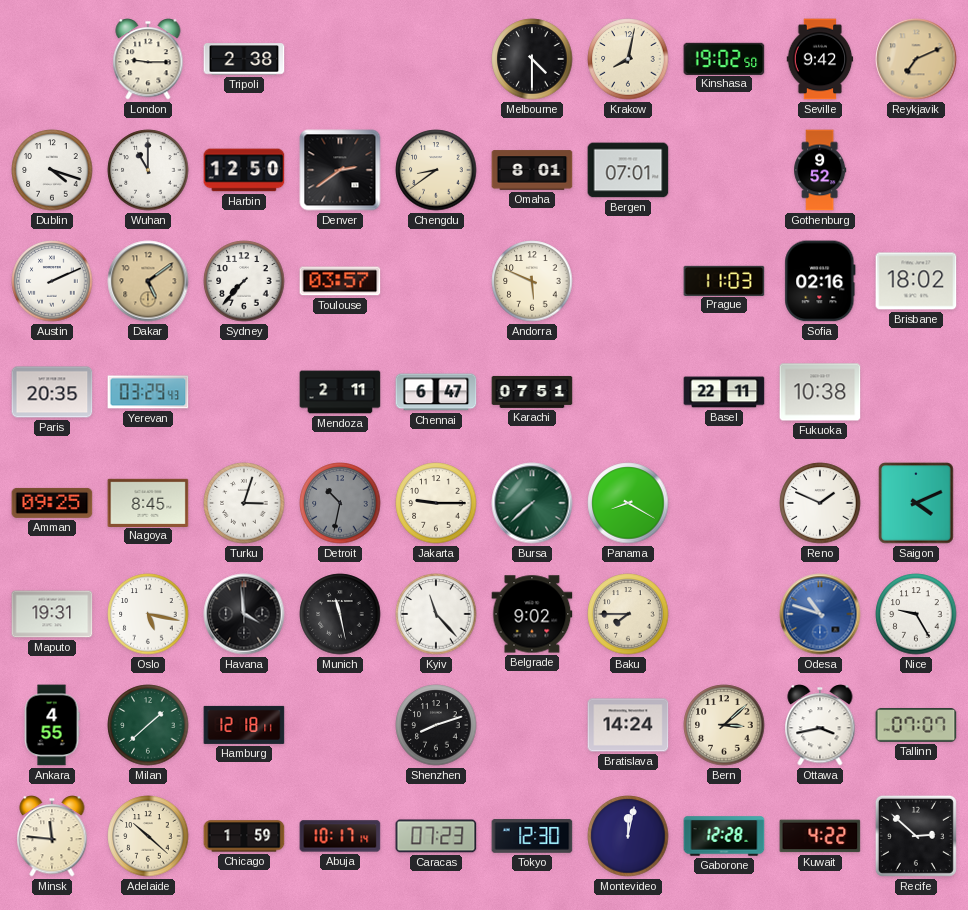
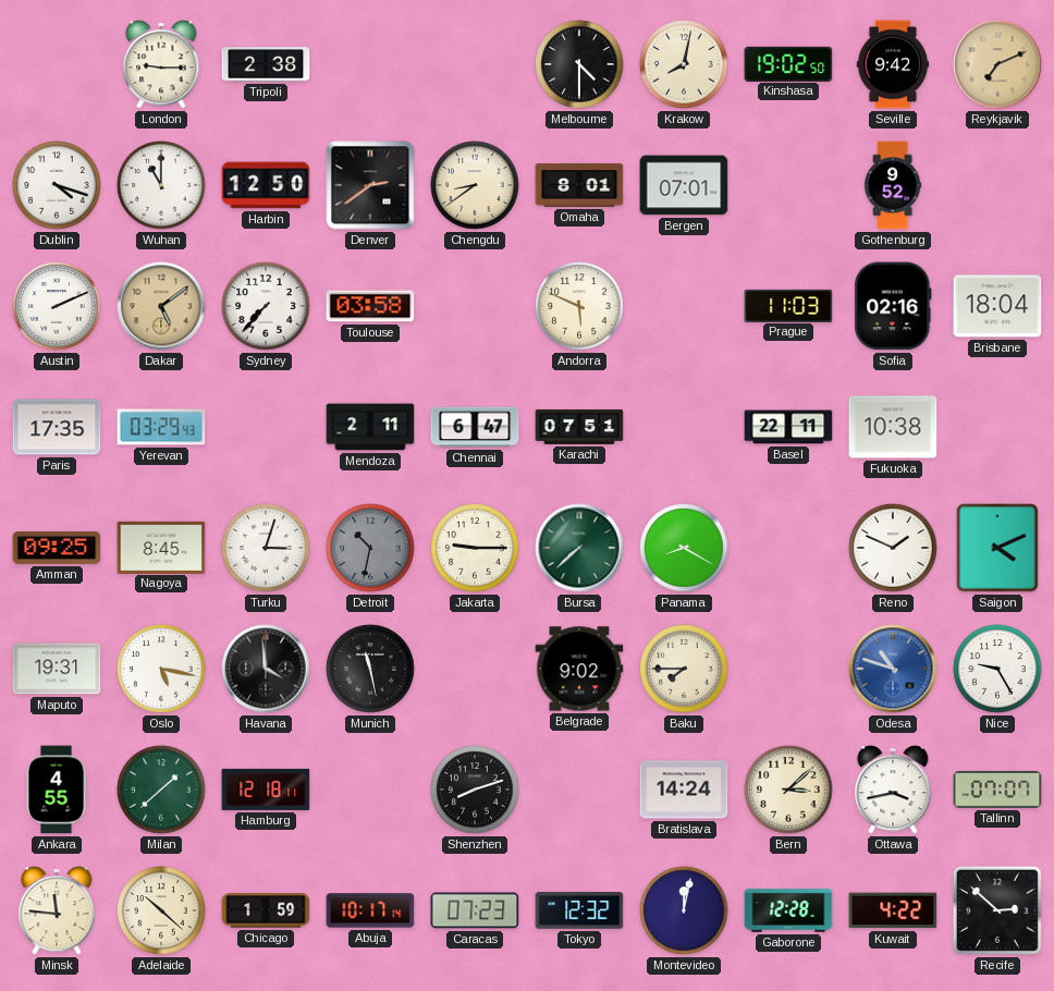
Toulouse: 03:57 -> 03:58
Brisbane: 18:02 -> 18:04
Paris: 20:35 -> 17:35
Kyiv: 11:23 -> none
Tokyo: 12:30 -> 12:32
